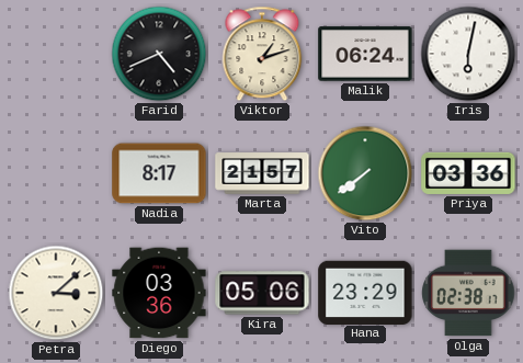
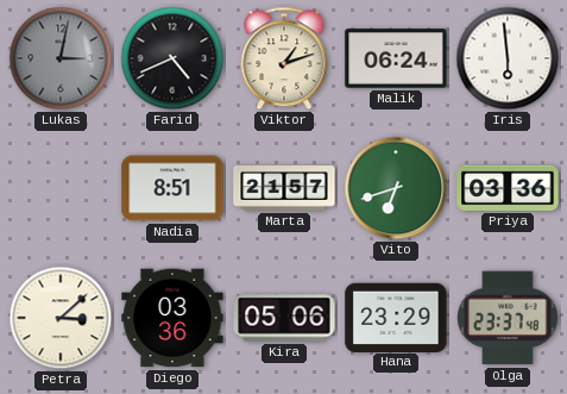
Lukas: none -> 3:02
Iris: 6:02 -> 5:59
Nadia: 8:17 -> 8:51
Vito: 7:39 -> 6:42
Olga: 02:38 -> 23:37
